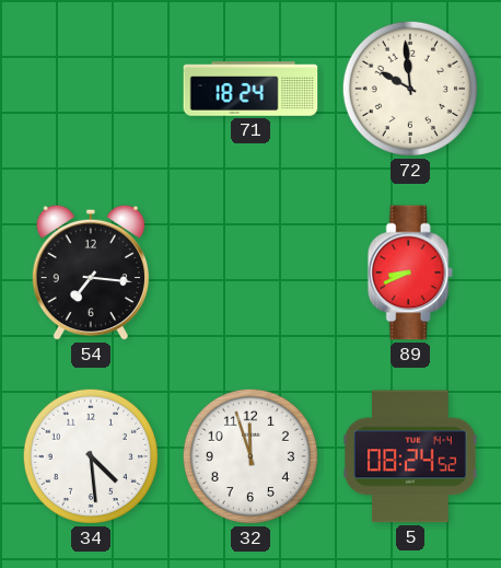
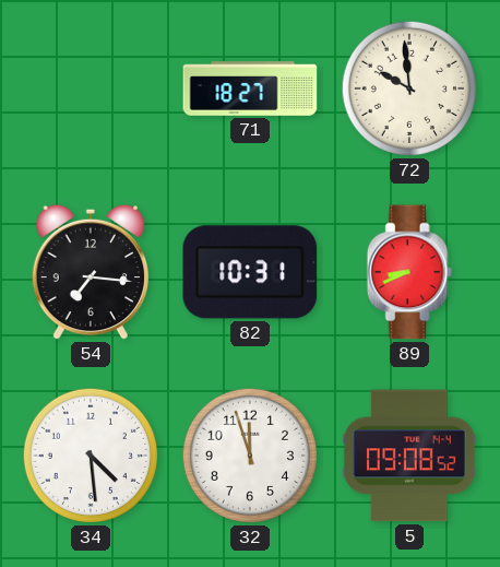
71: 18:24 -> 18:27
82: none -> 10:31
5: 08:24 -> 09:08
